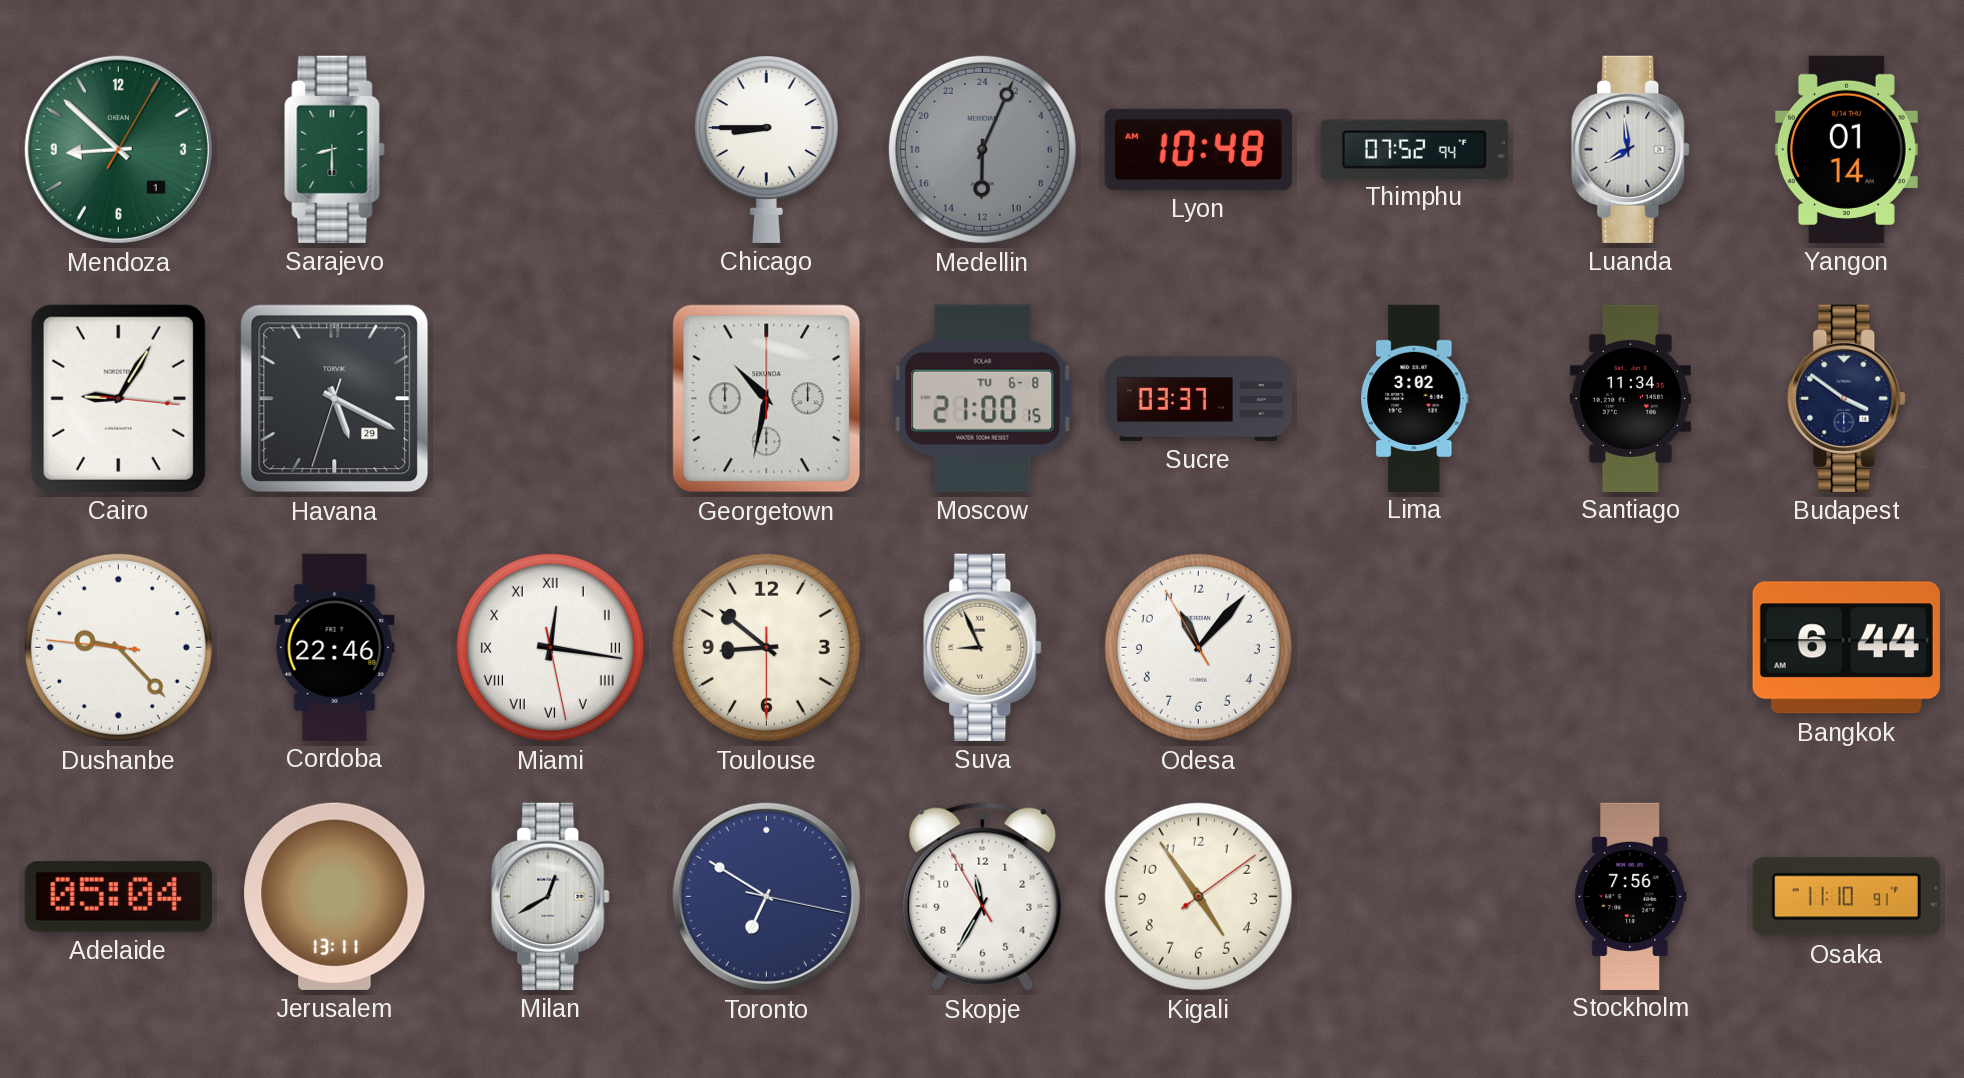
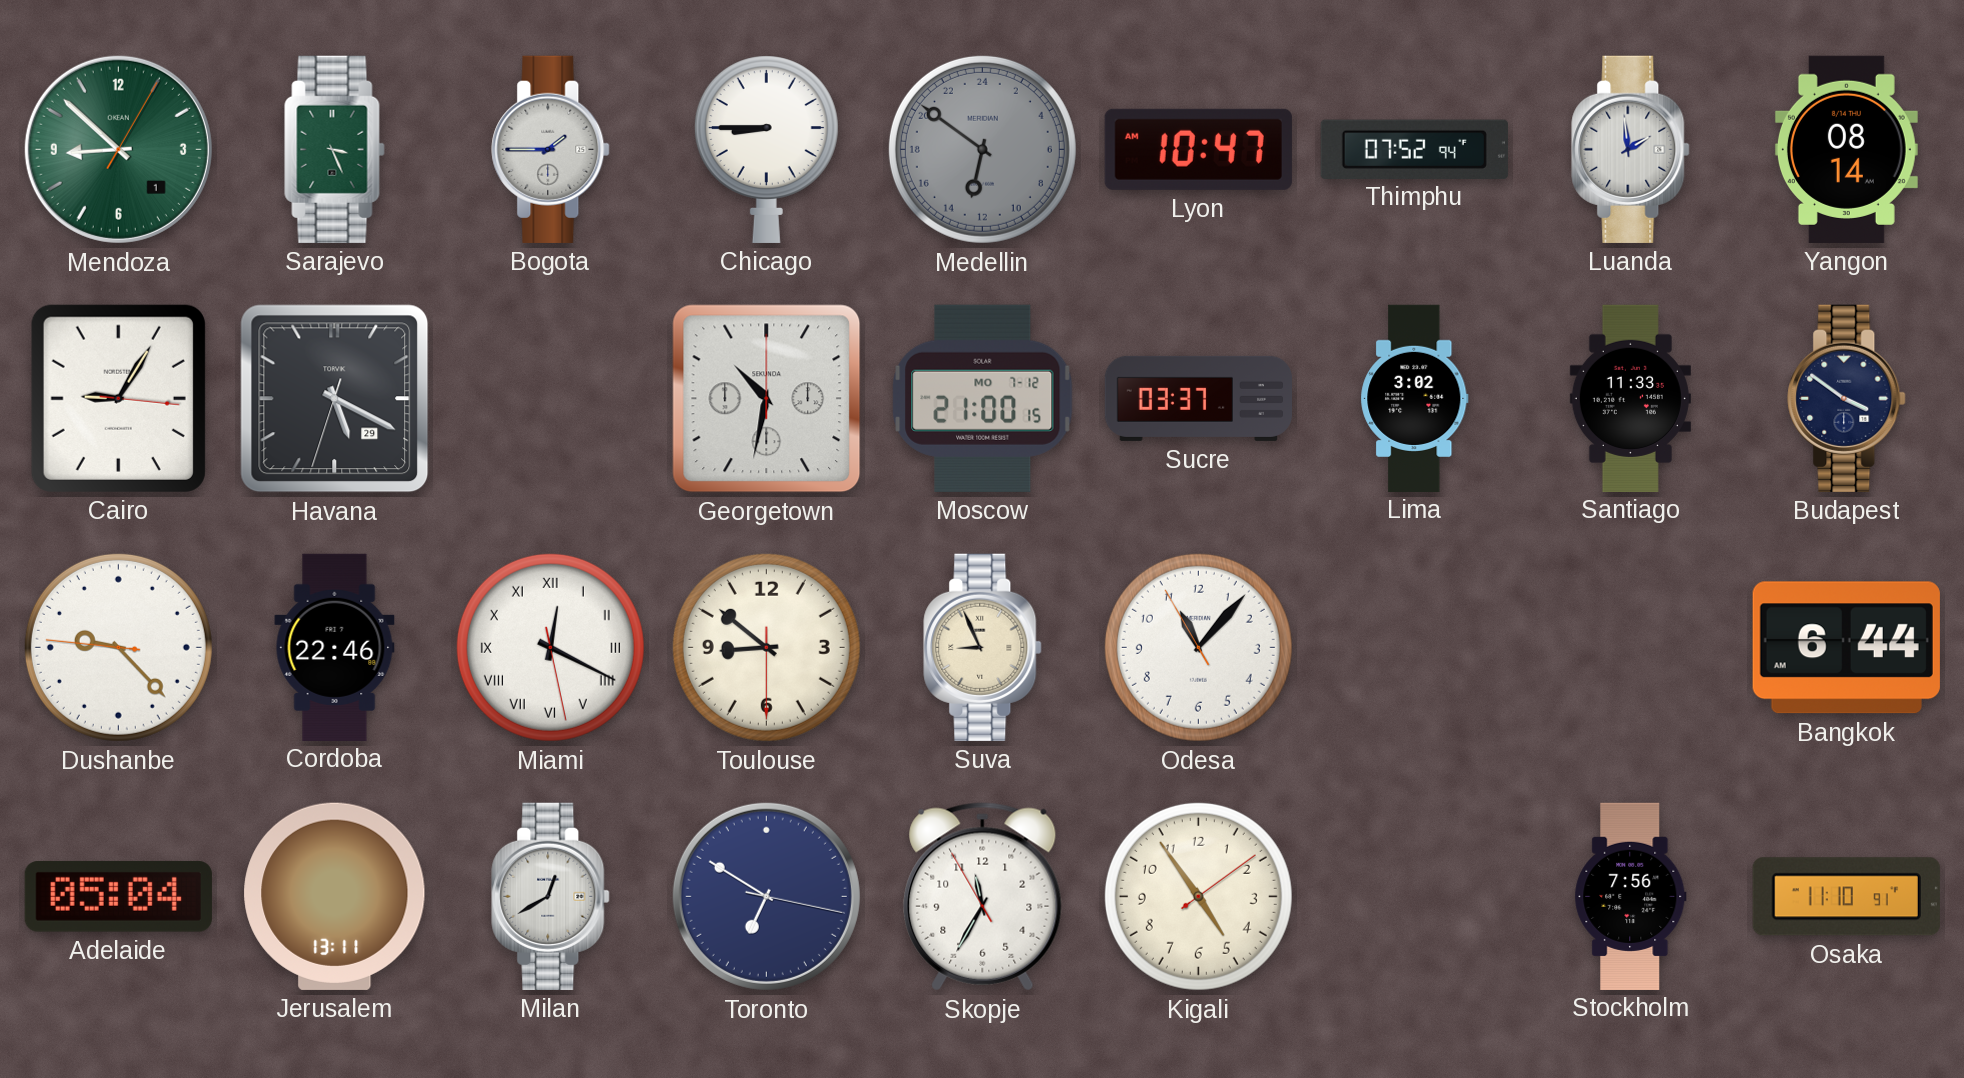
Sarajevo: 8:30 -> 3:26
Bogota: none -> 1:45
Medellin: 12:04 -> 12:51
Lyon: 10:48 -> 10:47
Luanda: 7:59 -> 1:59
Yangon: 01:14 -> 08:14
Moscow date: TU 6-8 -> MO 7-12
Santiago: 11:34 -> 11:33
Miami: 12:16 -> 12:19
